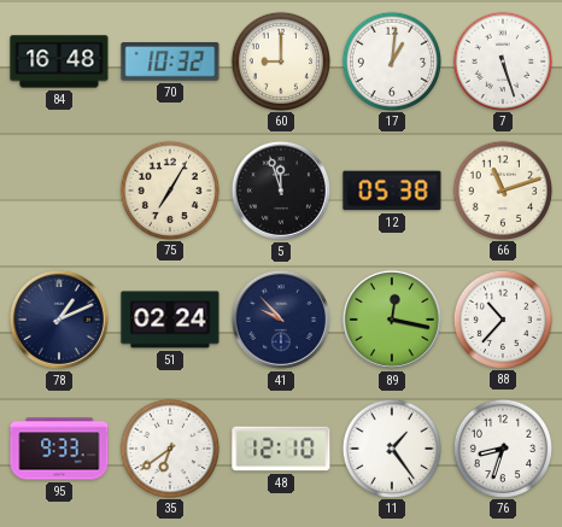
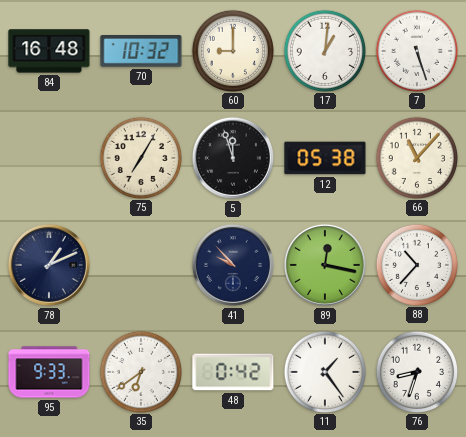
66: 11:12 -> 11:07
51: 02:24 -> none
48: 12:10 -> 0:42
